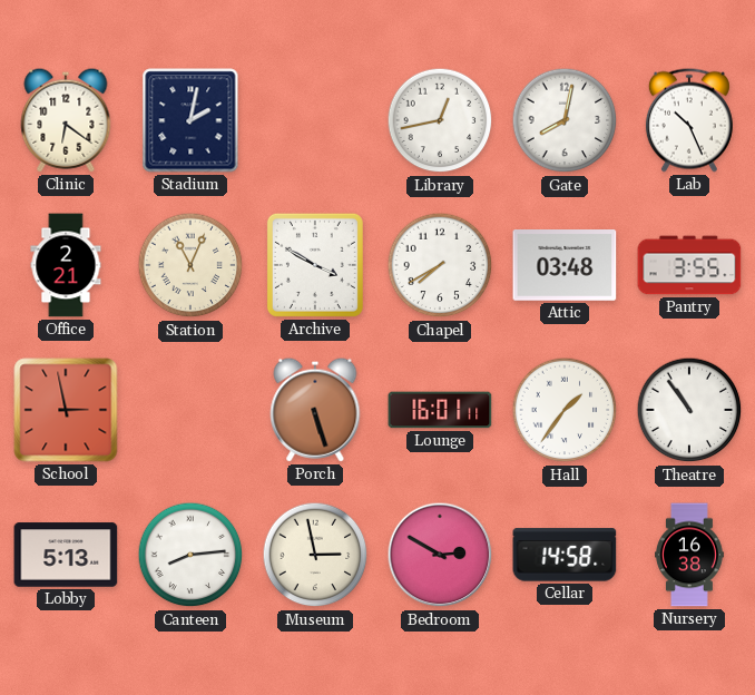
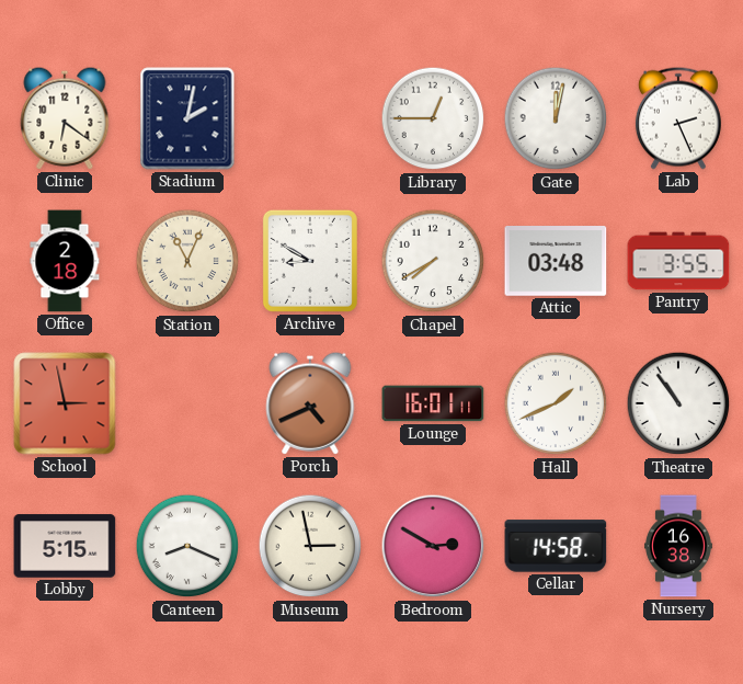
Library: 12:43 -> 12:45
Gate: 8:02 -> 12:02
Lab: 10:26 -> 2:26
Office: 2:21 -> 2:18
Archive: 3:50 -> 8:50
Porch: 5:27 -> 4:41
Hall: 1:36 -> 1:41
Lobby: 5:13 -> 5:15
Canteen: 8:14 -> 8:19
